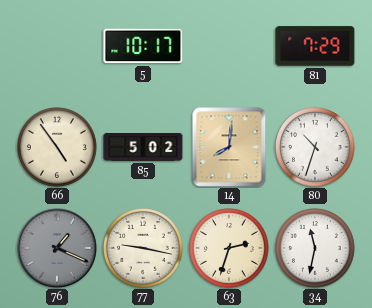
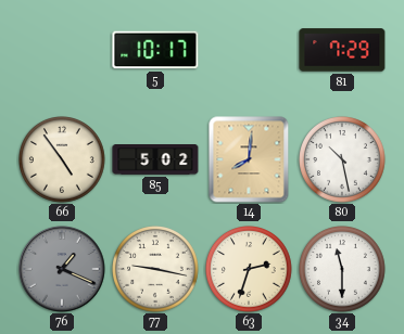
80: 10:33 -> 10:28
34: 11:32 -> 11:30
